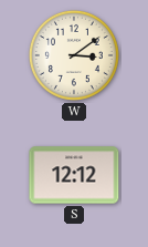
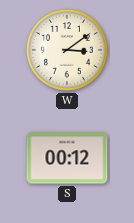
S: 12:12 -> 00:12
